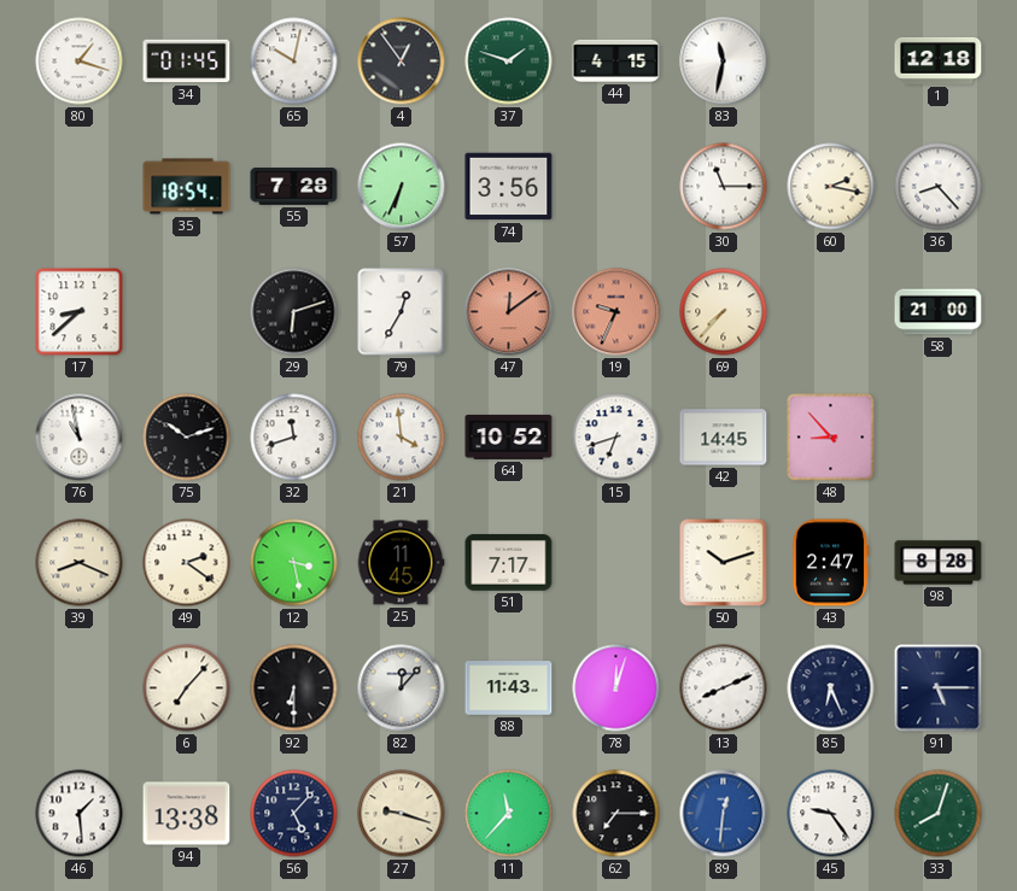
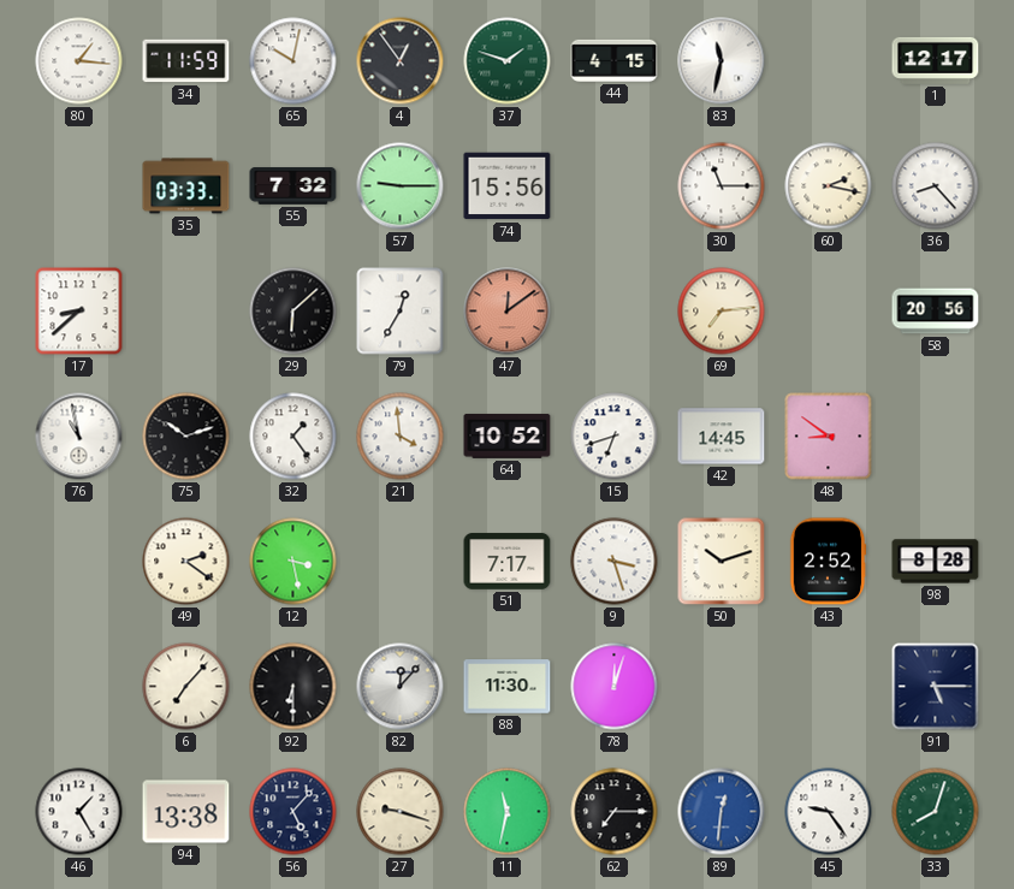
80: 1:18 -> 1:16
34: 01:45 -> 11:59
1: 12:18 -> 12:17
35: 18:54 -> 03:33
55: 7:28 -> 7:32
57: 6:34 -> 9:15
74: 3:56 -> 15:56
29: 6:12 -> 6:08
19: 9:34 -> none
69: 7:37 -> 7:14
58: 21:00 -> 20:56
32: 11:42 -> 1:24
48: 8:53 -> 8:51
39: 8:19 -> none
25: 11:45 -> none
9: none -> 3:27
43: 2:47 -> 2:52
88: 11:43 -> 11:30
13: 8:11 -> none
85: 6:26 -> none
46: 1:29 -> 1:25
11: 11:37 -> 11:32
